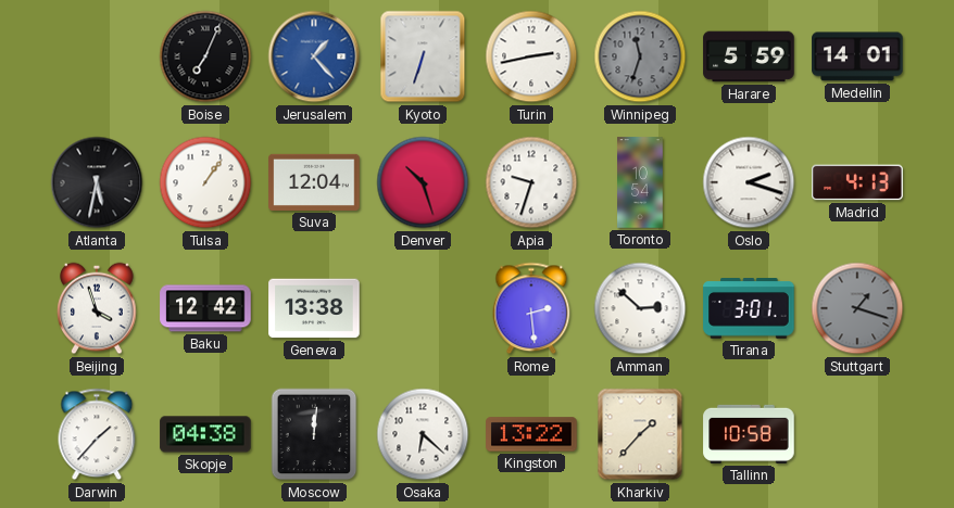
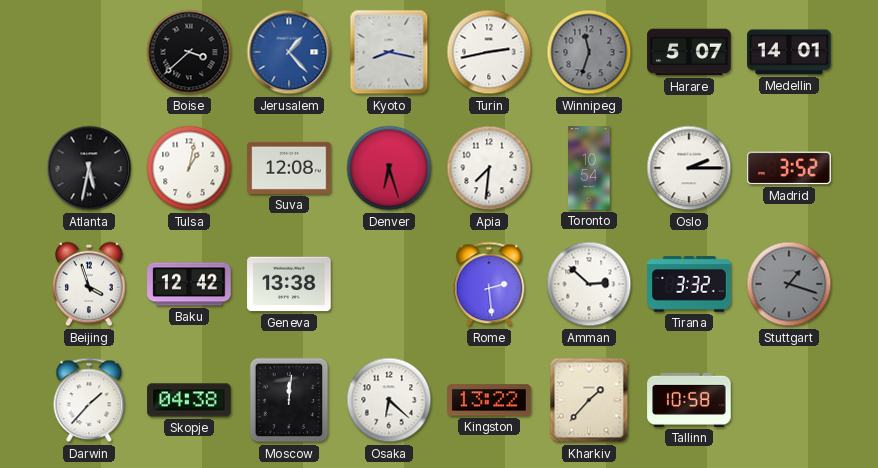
Boise: 7:04 -> 3:38
Kyoto: 6:33 -> 8:17
Harare: 5:59 -> 5:07
Tulsa: 1:06 -> 1:02
Suva: 12:04 -> 12:08
Denver: 10:27 -> 6:27
Apia: 9:33 -> 7:31
Oslo: 2:18 -> 2:15
Madrid: 4:13 -> 3:52
Tirana: 3:01 -> 3:32
